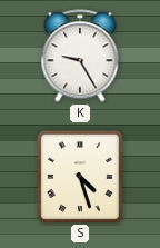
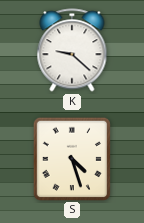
K: 9:25 -> 9:22
